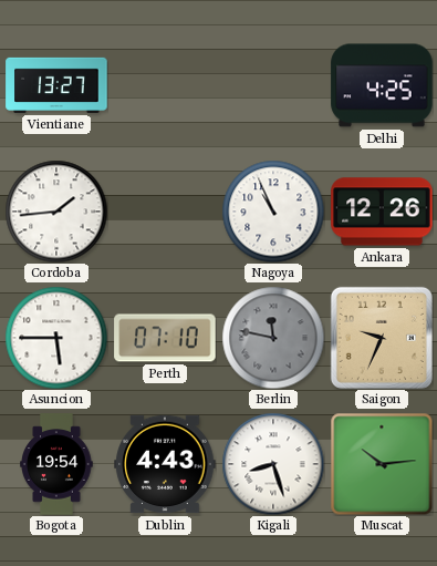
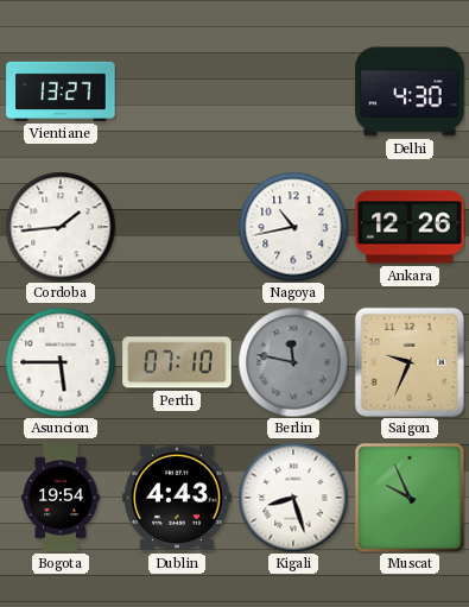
Delhi: 4:25 -> 4:30
Nagoya: 10:56 -> 10:43
Muscat: 10:14 -> 9:56
